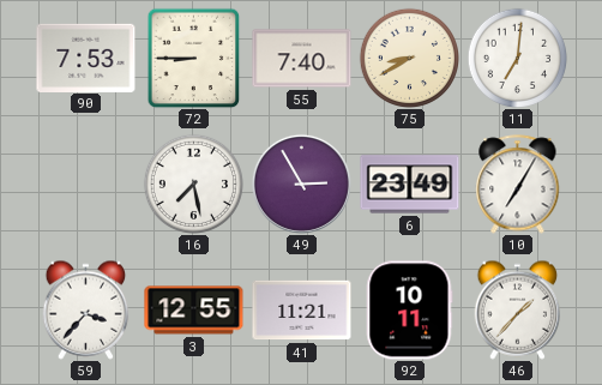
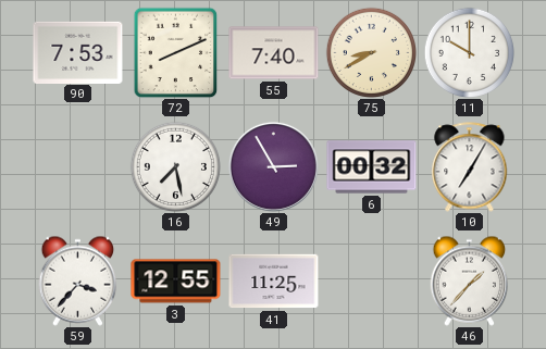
72: 8:45 -> 8:11
11: 7:01 -> 10:00
6: 23:49 -> 00:32
41: 11:21 -> 11:25
92: 10:11 -> none
